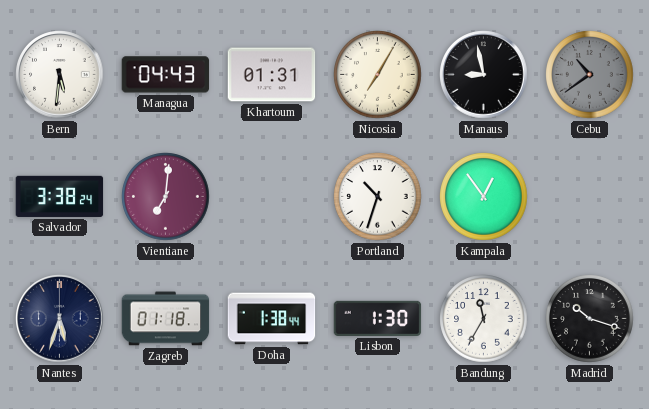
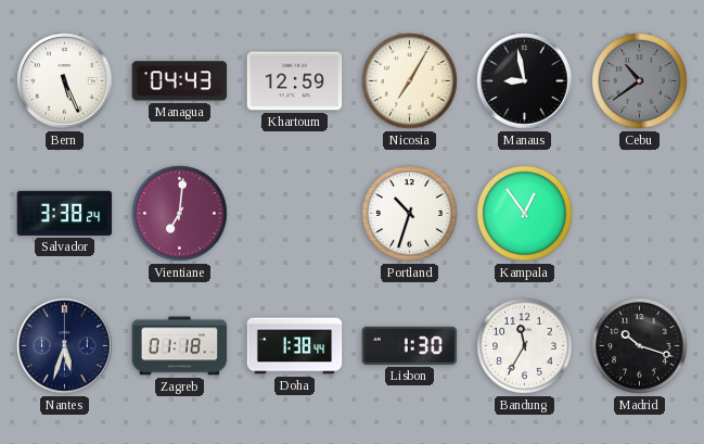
Bern: 5:31 -> 5:26
Khartoum: 01:31 -> 12:59
